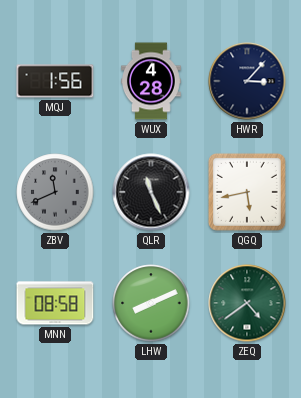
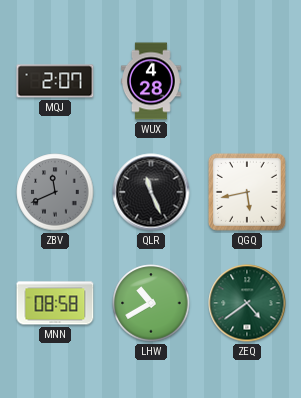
MQJ: 1:56 -> 2:07
HWR: 3:07 -> none
LHW: 8:11 -> 10:40
